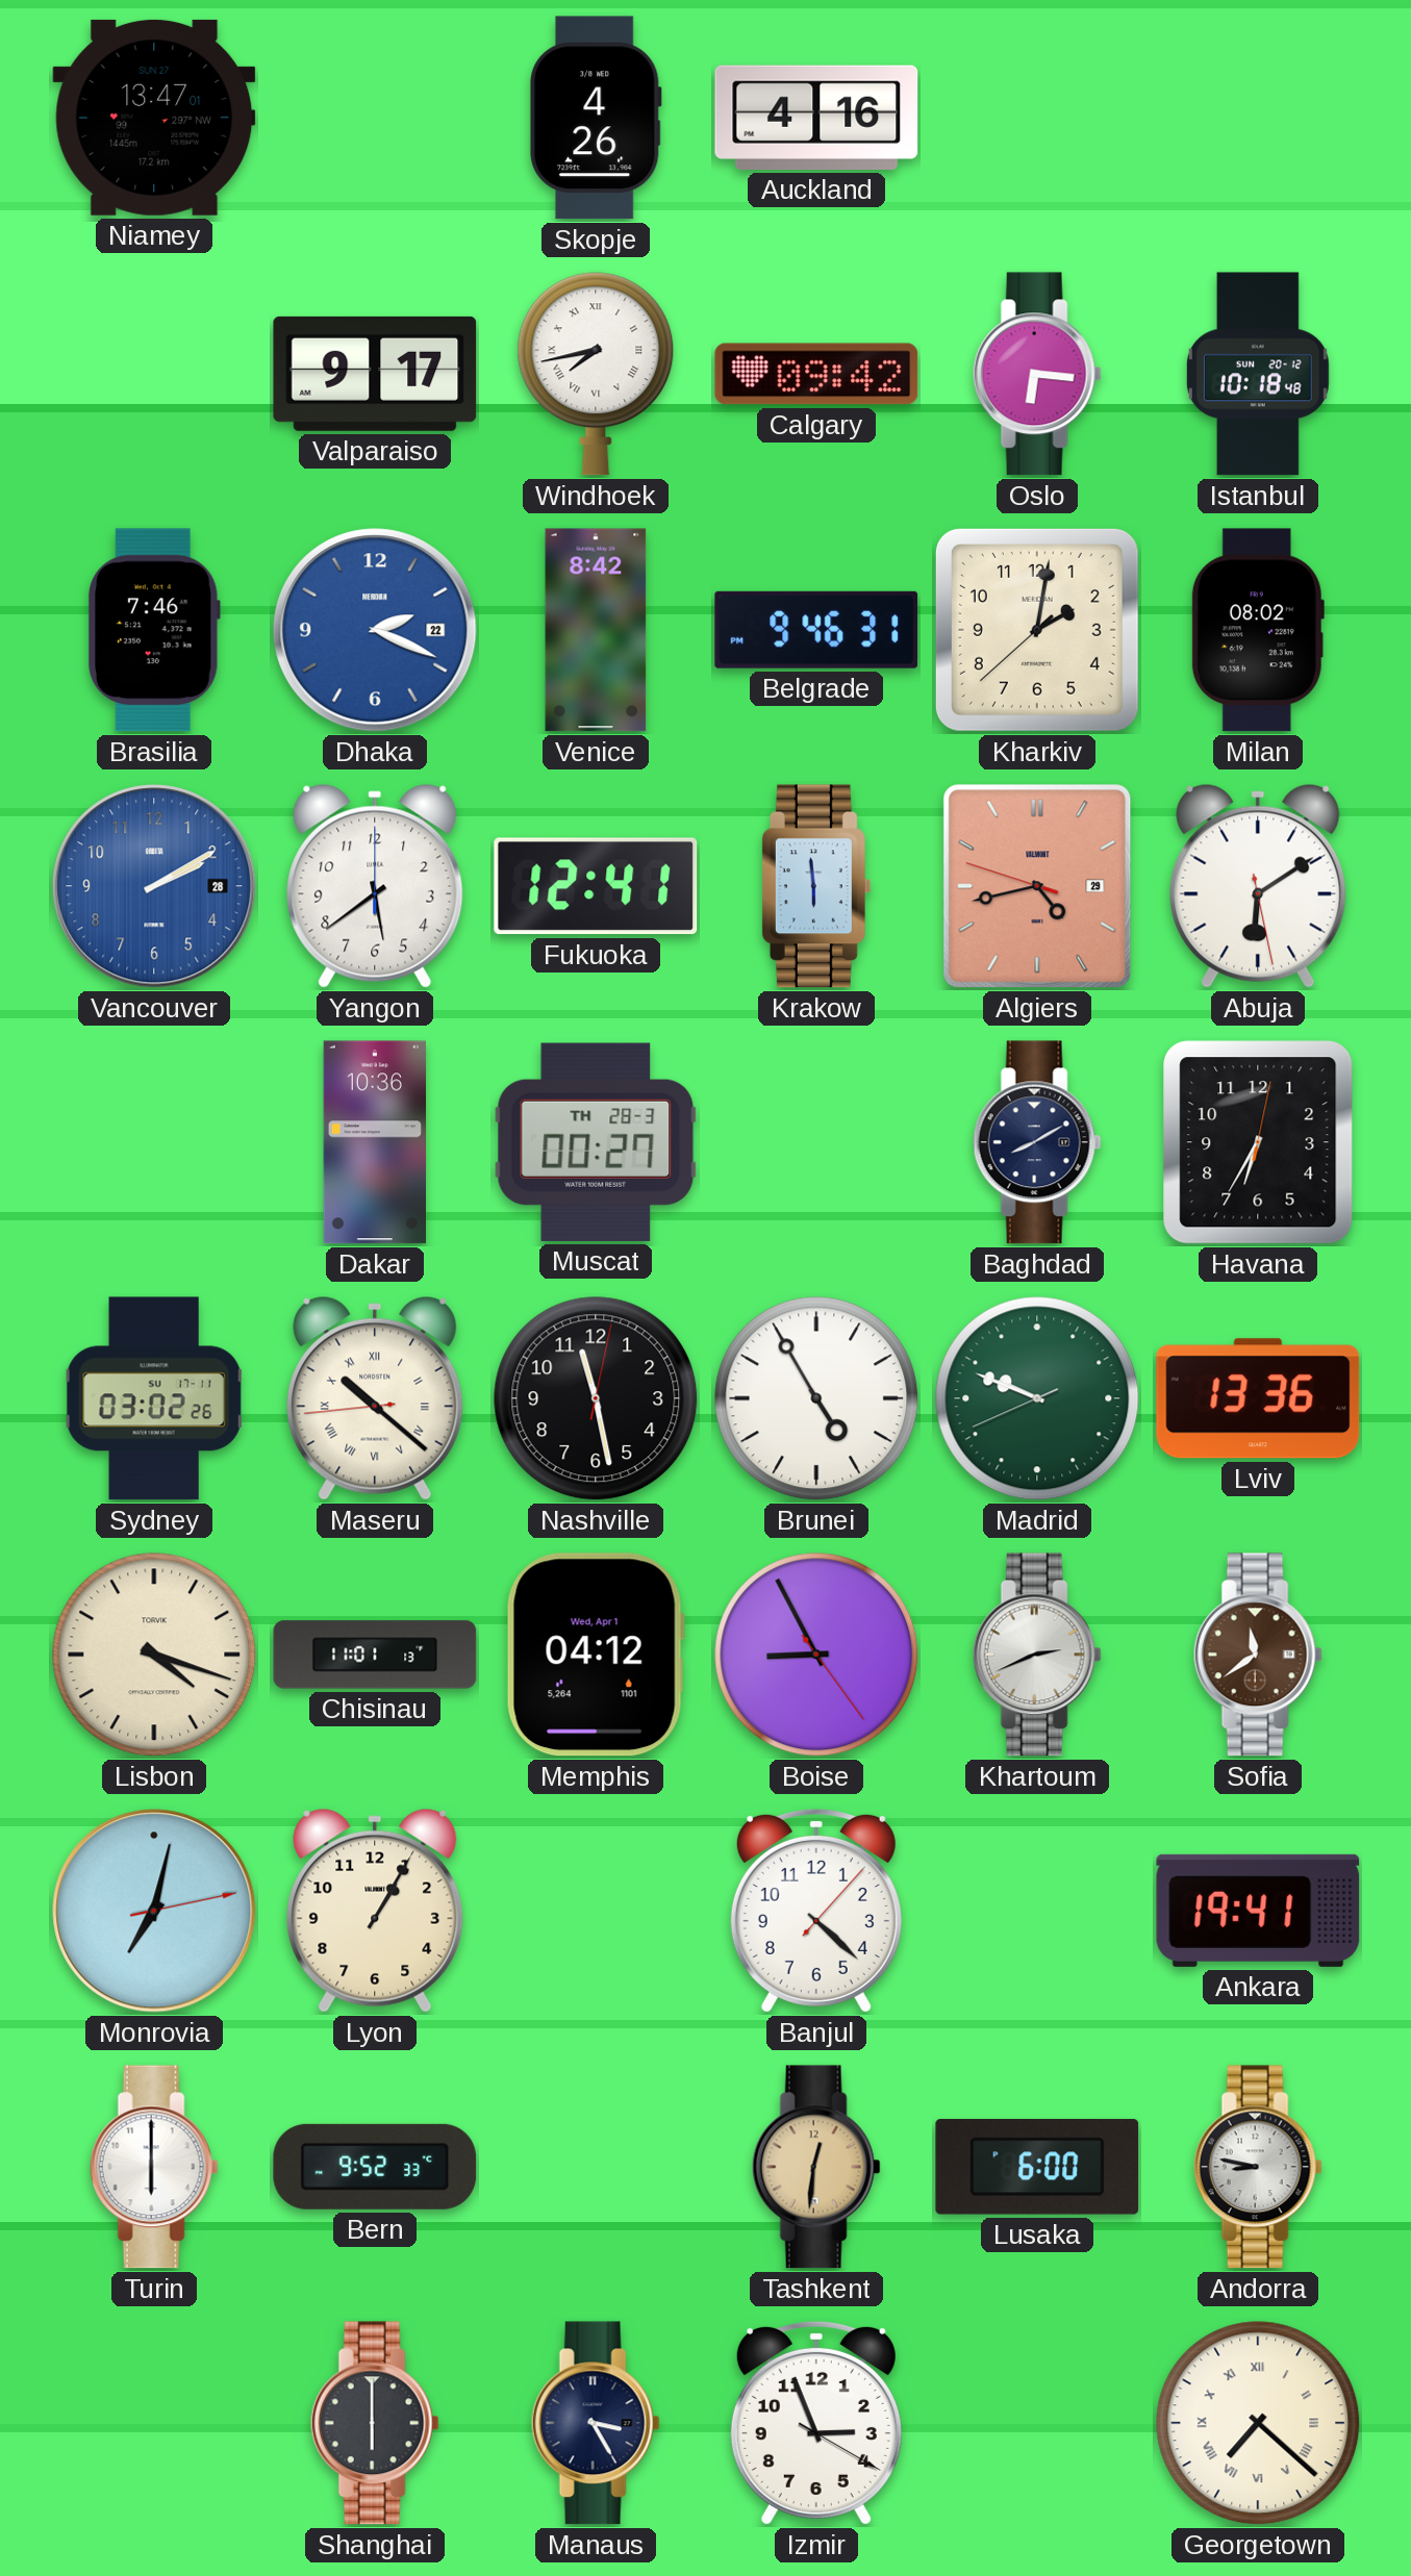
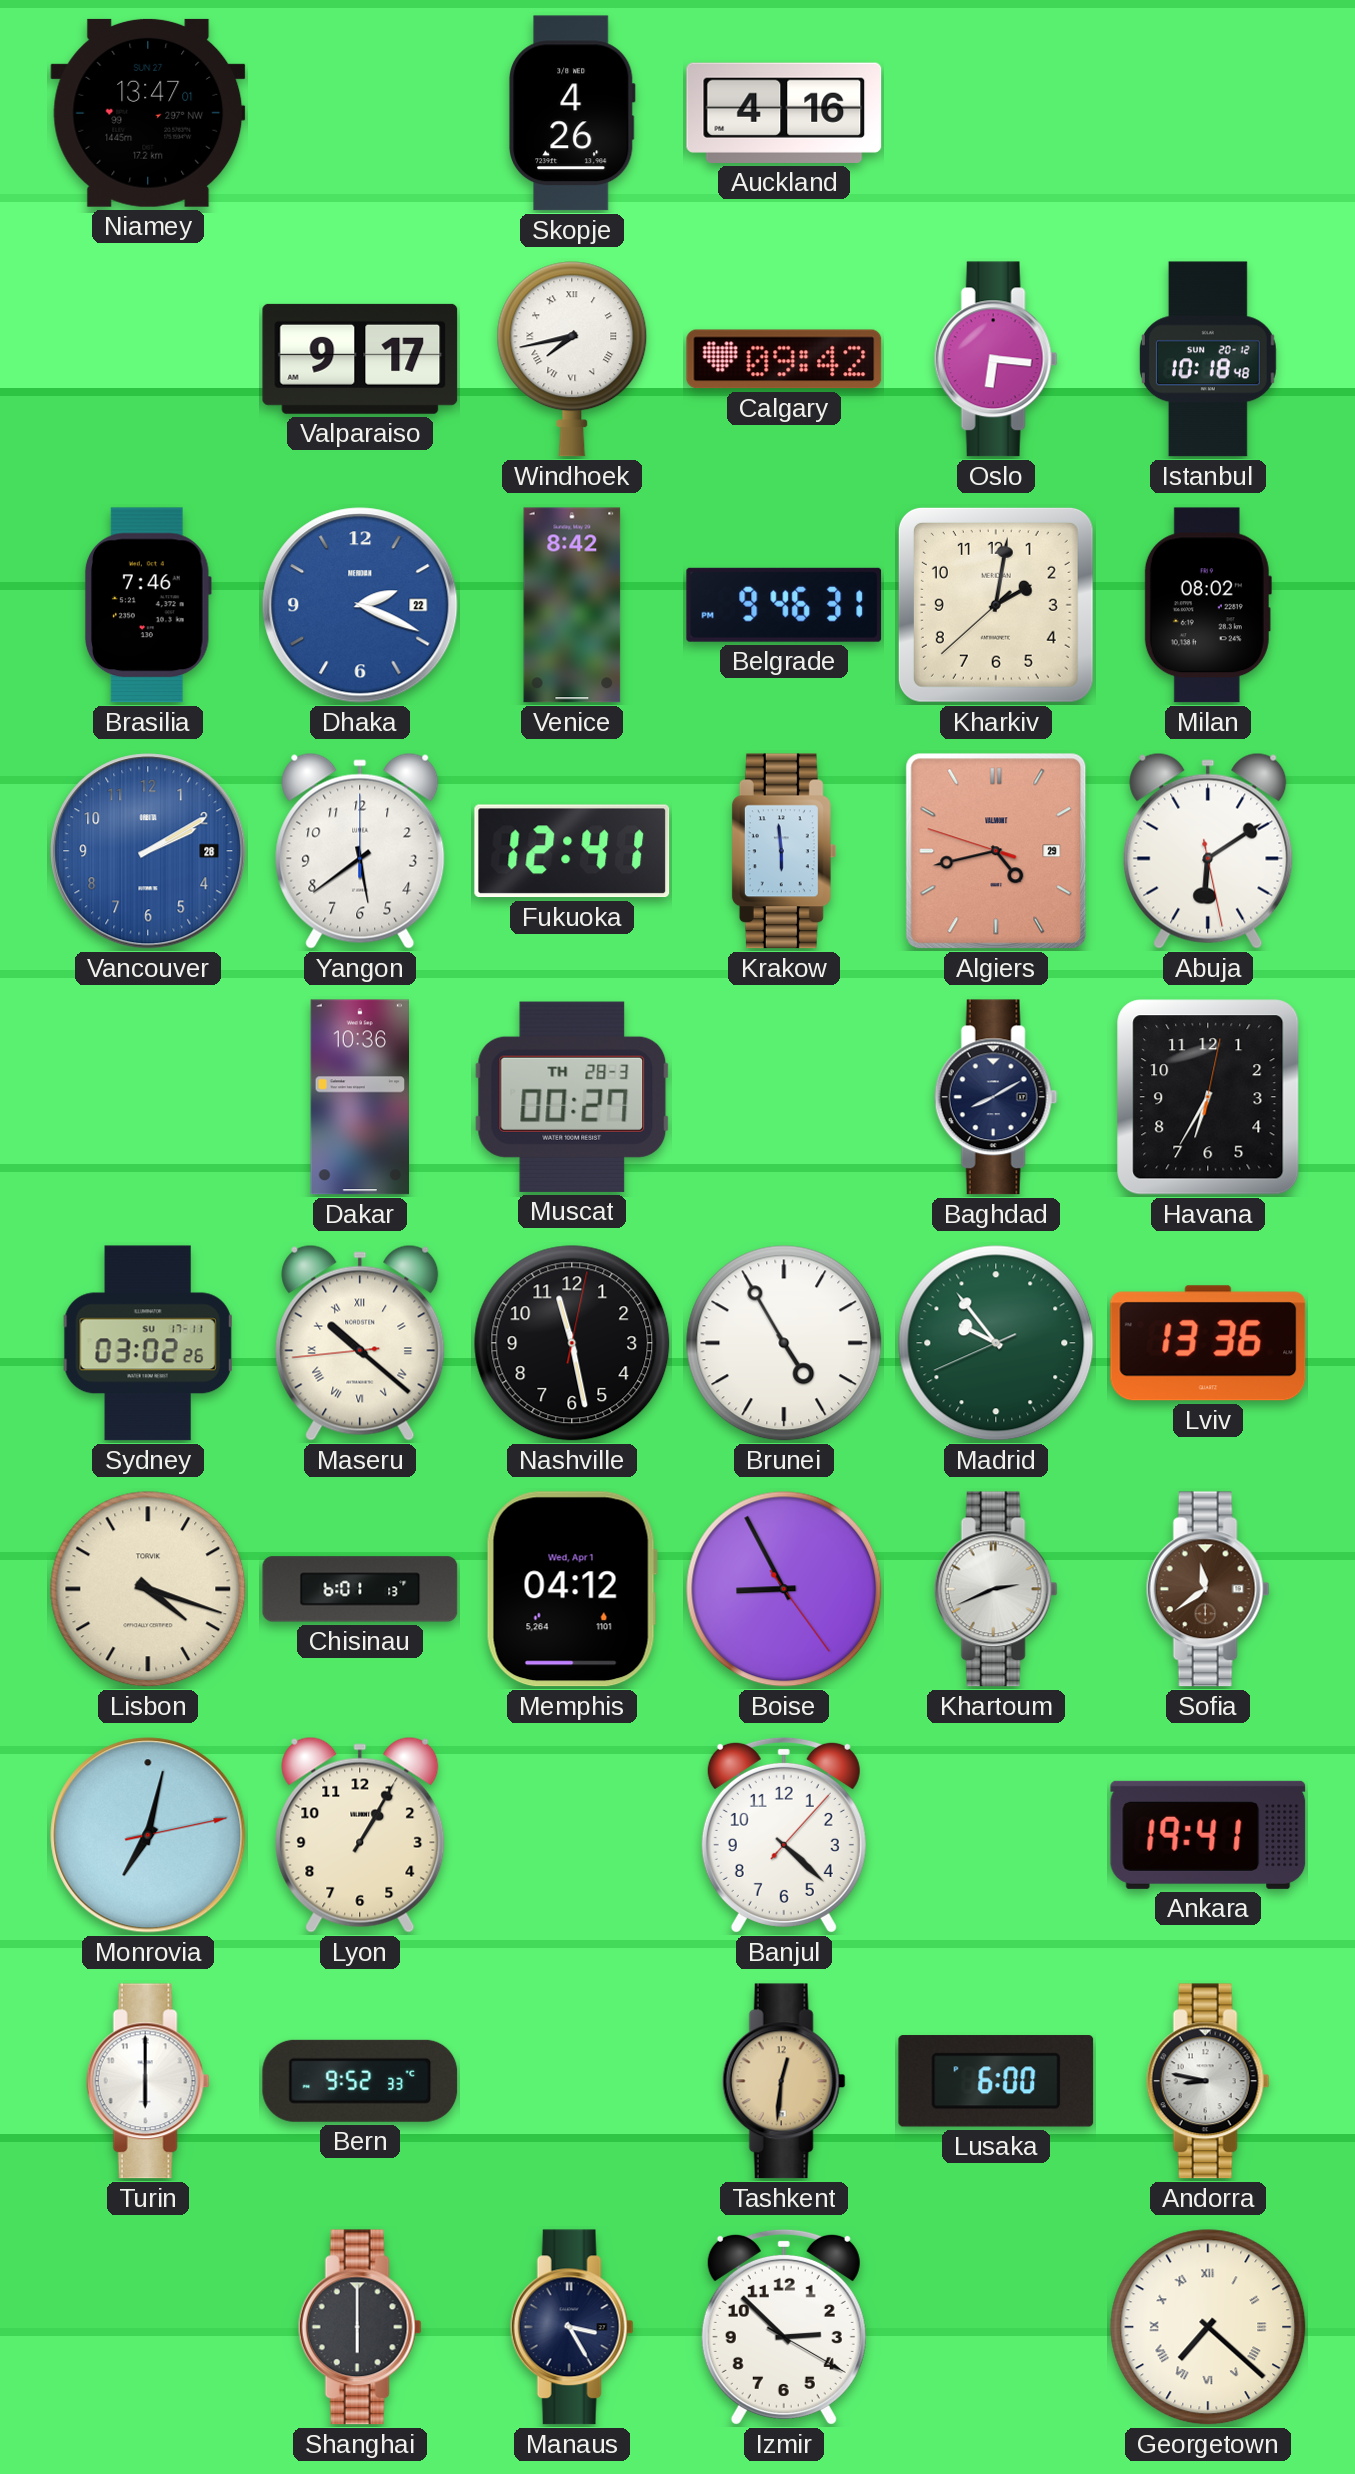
Madrid: 9:48 -> 9:53
Chisinau: 11:01 -> 6:01
Izmir: 2:56 -> 2:52
